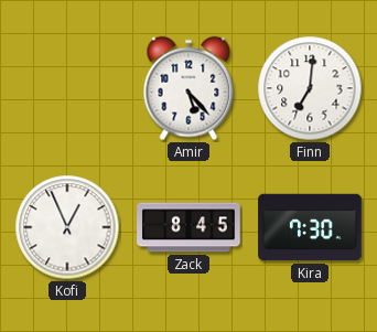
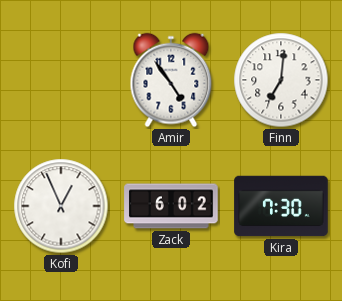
Amir: 5:23 -> 4:54
Zack: 8:45 -> 6:02
